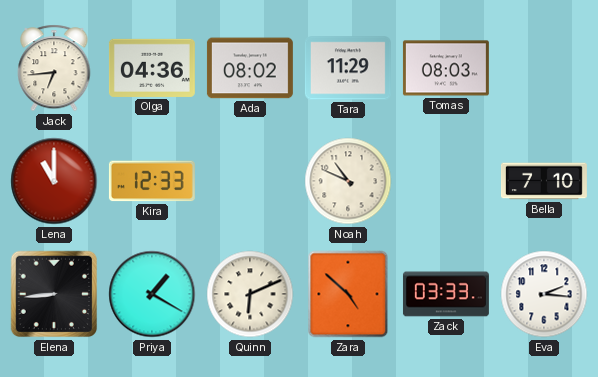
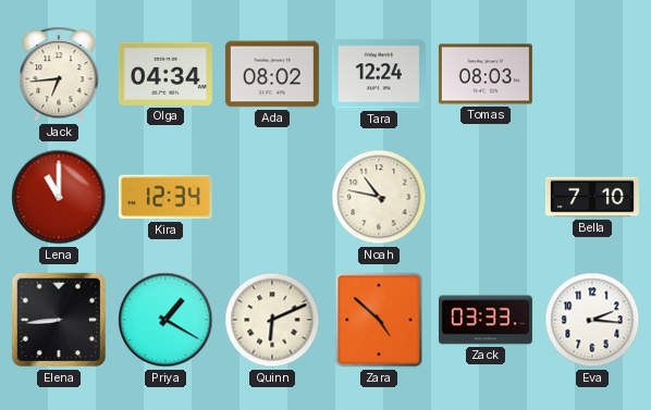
Olga: 04:36 -> 04:34
Tara: 11:29 -> 12:24
Kira: 12:33 -> 12:34
Noah: 10:49 -> 10:47
